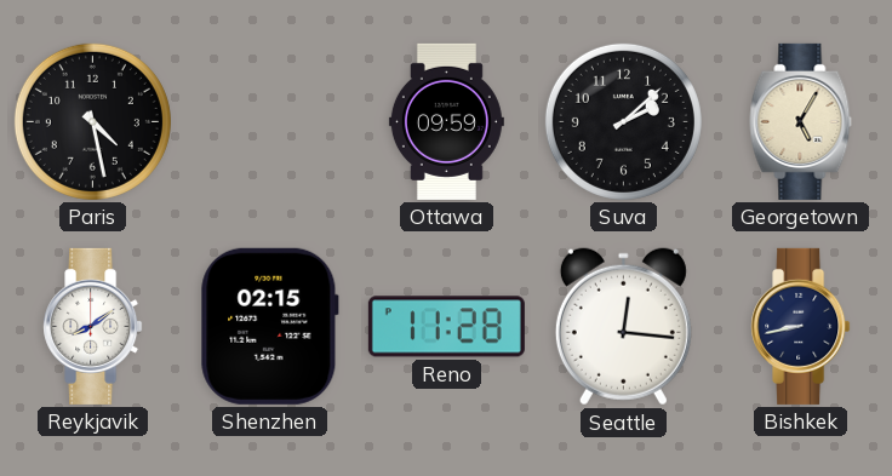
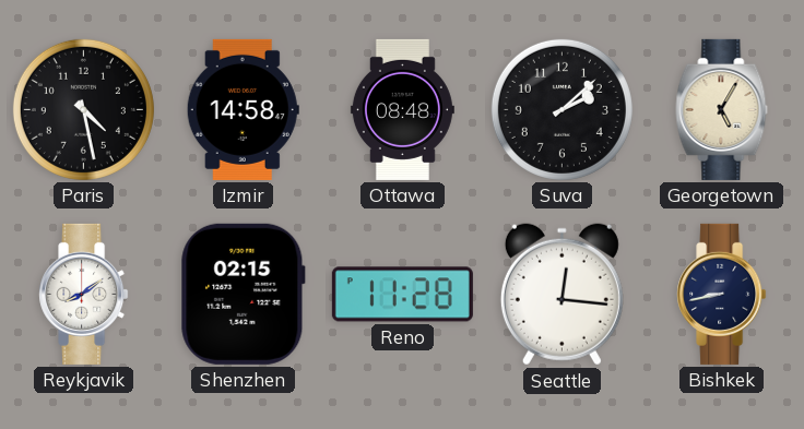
Izmir: none -> 14:58
Ottawa: 09:59 -> 08:48
